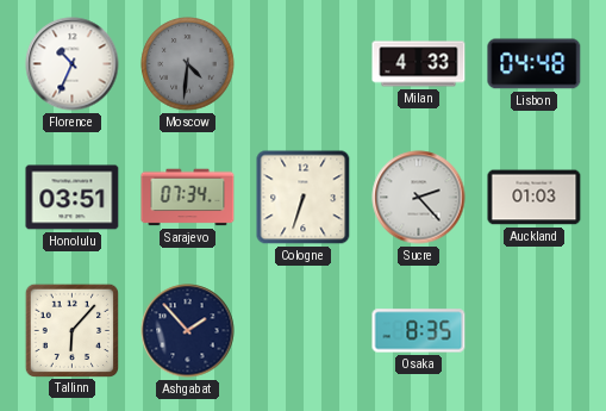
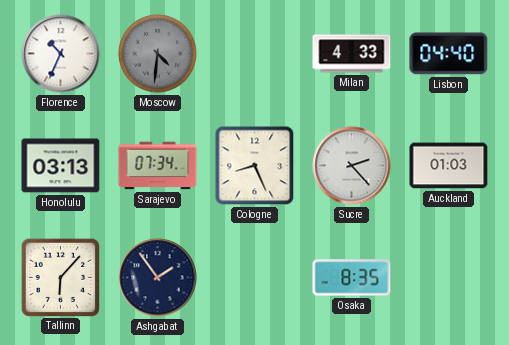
Lisbon: 04:48 -> 04:40
Honolulu: 03:51 -> 03:13
Cologne: 6:33 -> 8:26
Ashgabat: 1:53 -> 1:54
